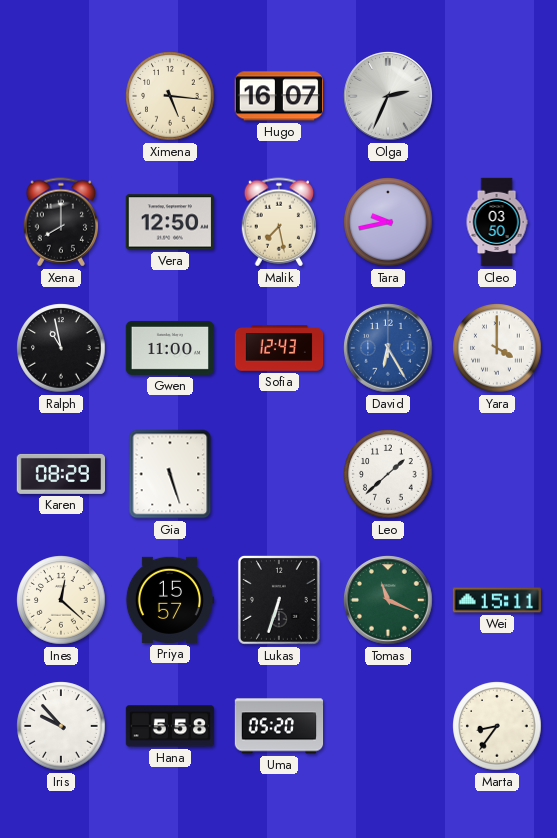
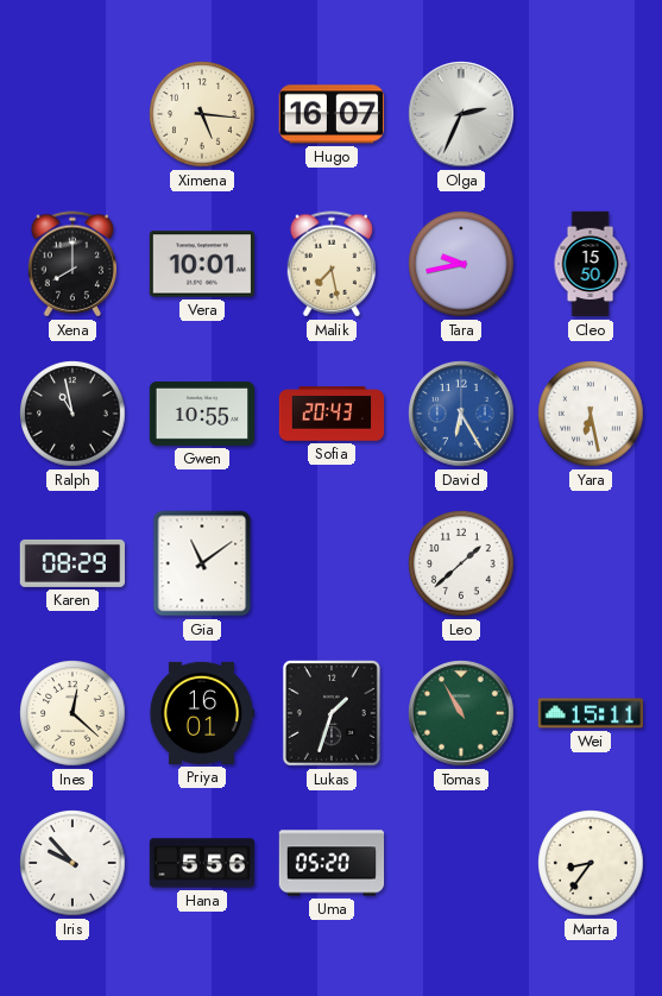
Vera: 12:50 -> 10:01
Cleo: 03:50 -> 15:50
Gwen: 11:00 -> 10:55
Sofia: 12:43 -> 20:43
Yara: 4:00 -> 6:28
Gia: 5:27 -> 11:09
Priya: 15:57 -> 16:01
Lukas: 6:33 -> 1:33
Tomas: 11:19 -> 10:55
Hana: 5:58 -> 5:56
